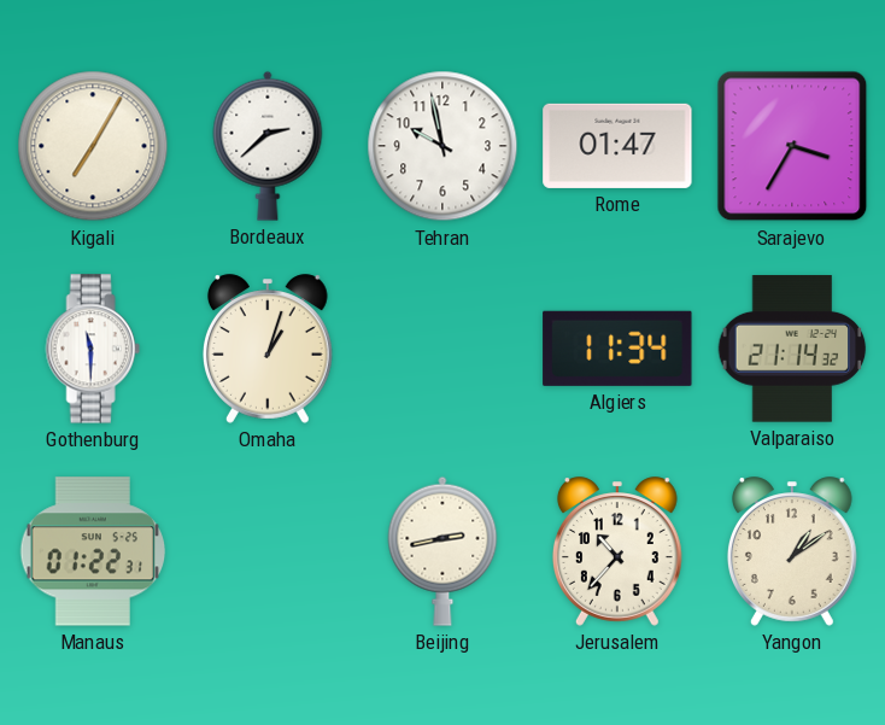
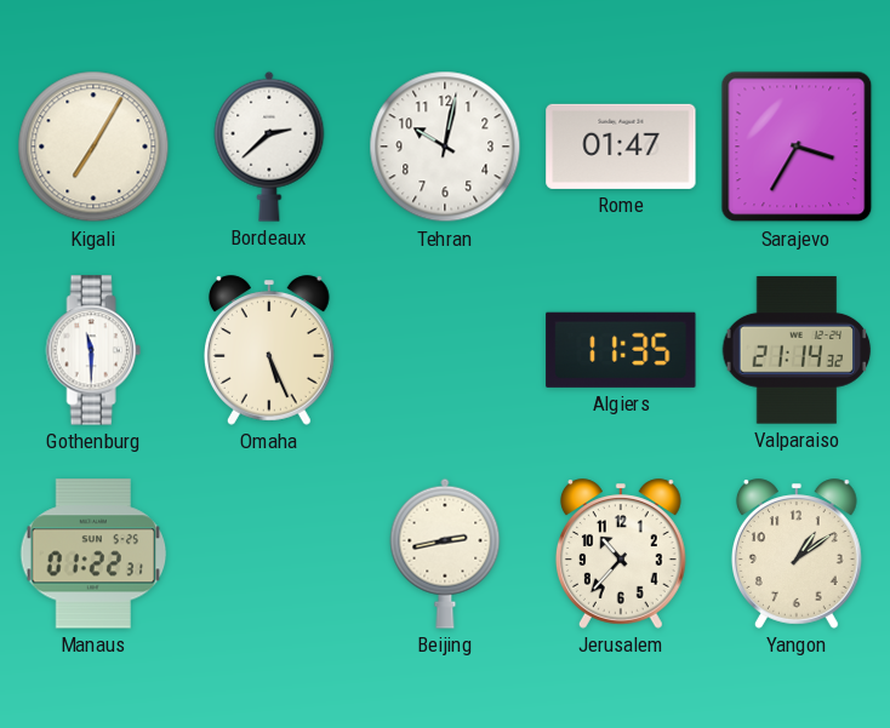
Tehran: 9:58 -> 10:02
Omaha: 1:03 -> 5:26
Algiers: 11:34 -> 11:35
